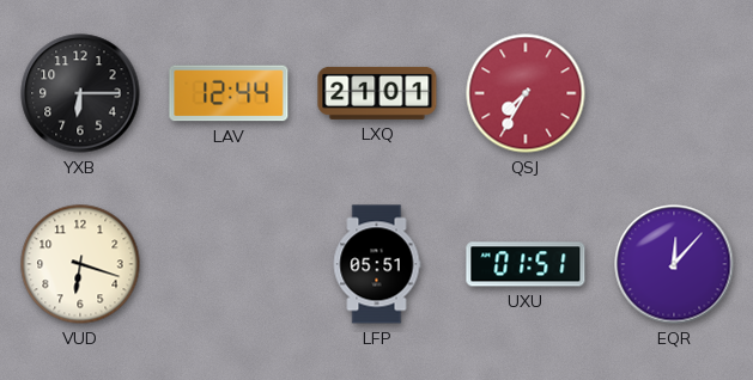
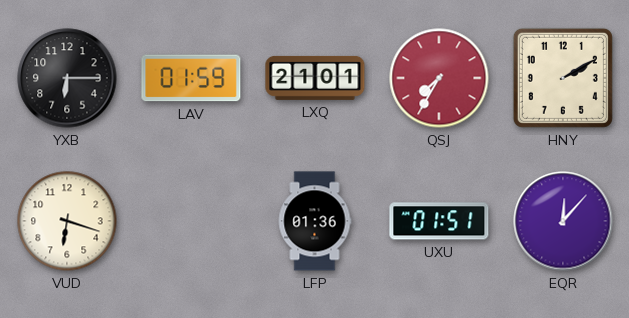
LAV: 12:44 -> 01:59
HNY: none -> 2:10
LFP: 05:51 -> 01:36
